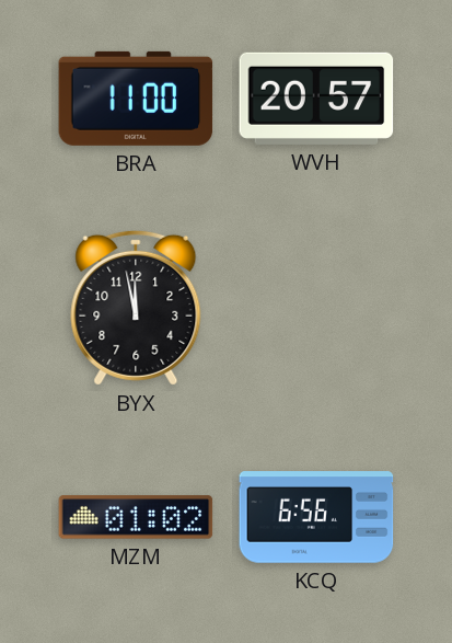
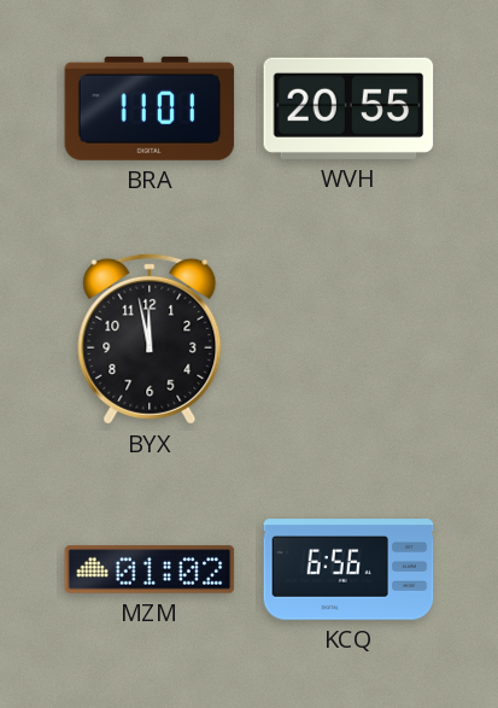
BRA: 11:00 -> 11:01
WVH: 20:57 -> 20:55
